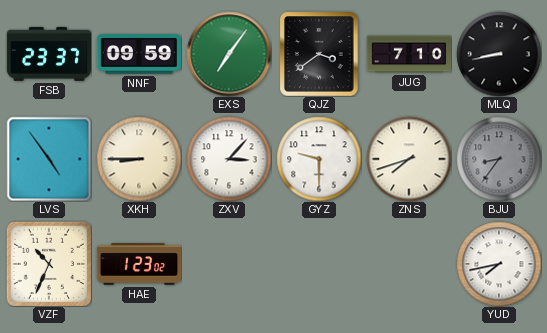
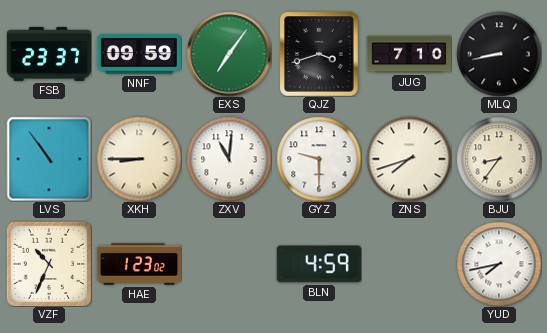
QJZ: 3:39 -> 3:42
LVS: 4:54 -> 10:54
ZXV: 3:07 -> 11:01
BJU dial: grey -> cream
BLN: none -> 4:59
